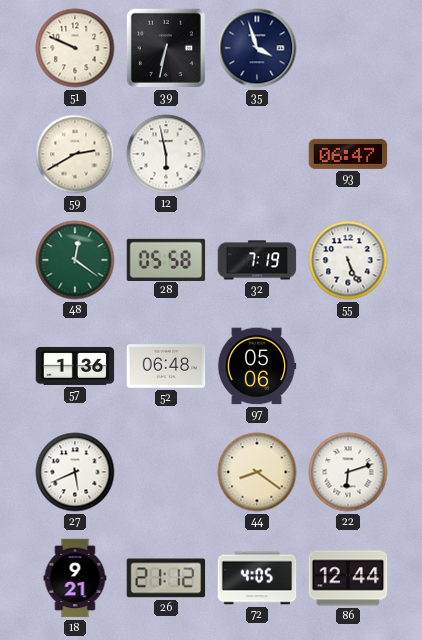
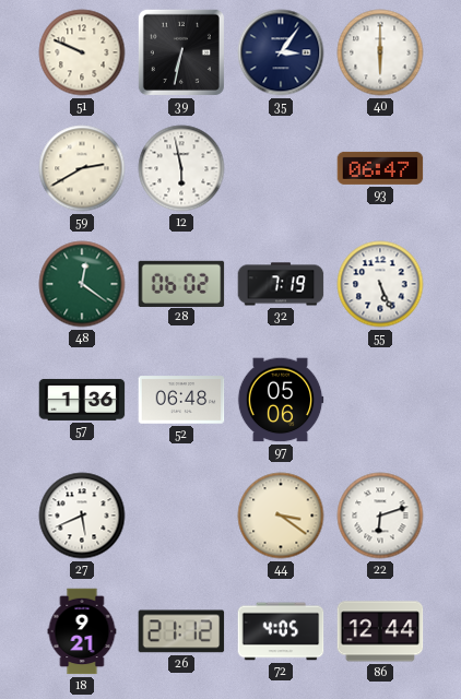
35: 3:57 -> 3:06
40: none -> 6:00
28: 05:58 -> 06:02
44: 8:21 -> 3:21
